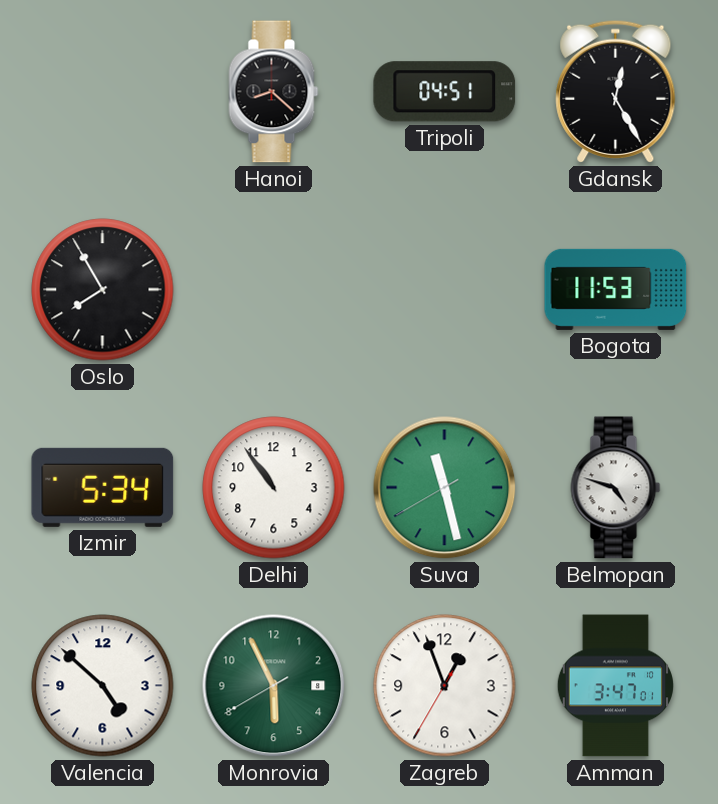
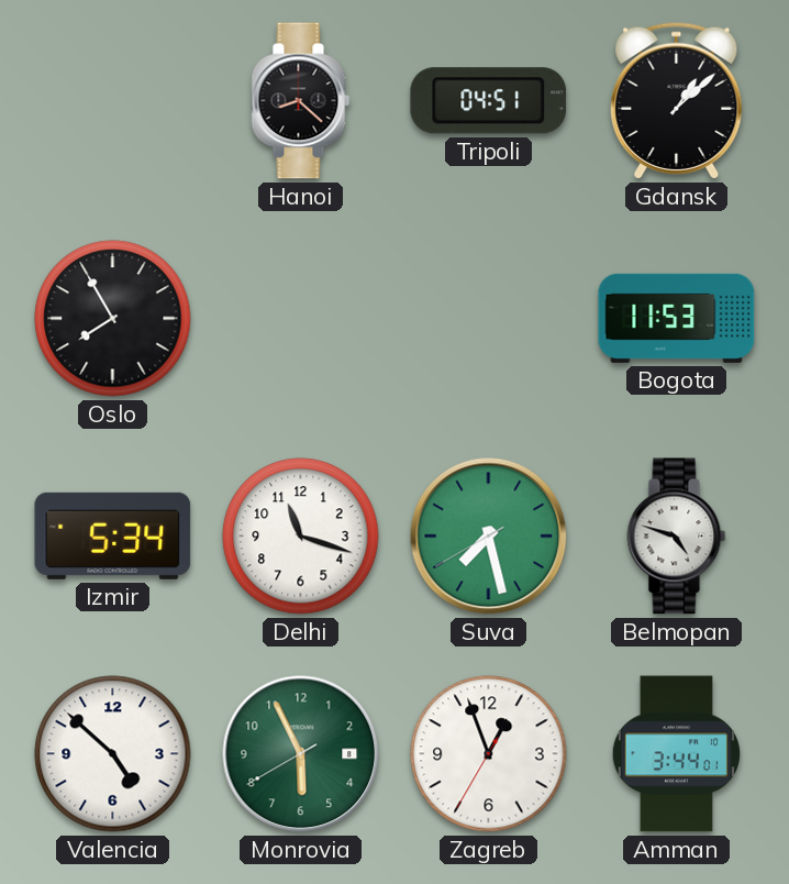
Gdansk: 12:25 -> 1:08
Delhi: 10:54 -> 11:18
Suva: 11:27 -> 7:27
Amman: 3:47 -> 3:44
